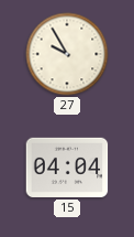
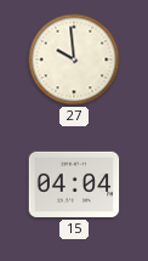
27: 9:55 -> 9:59
